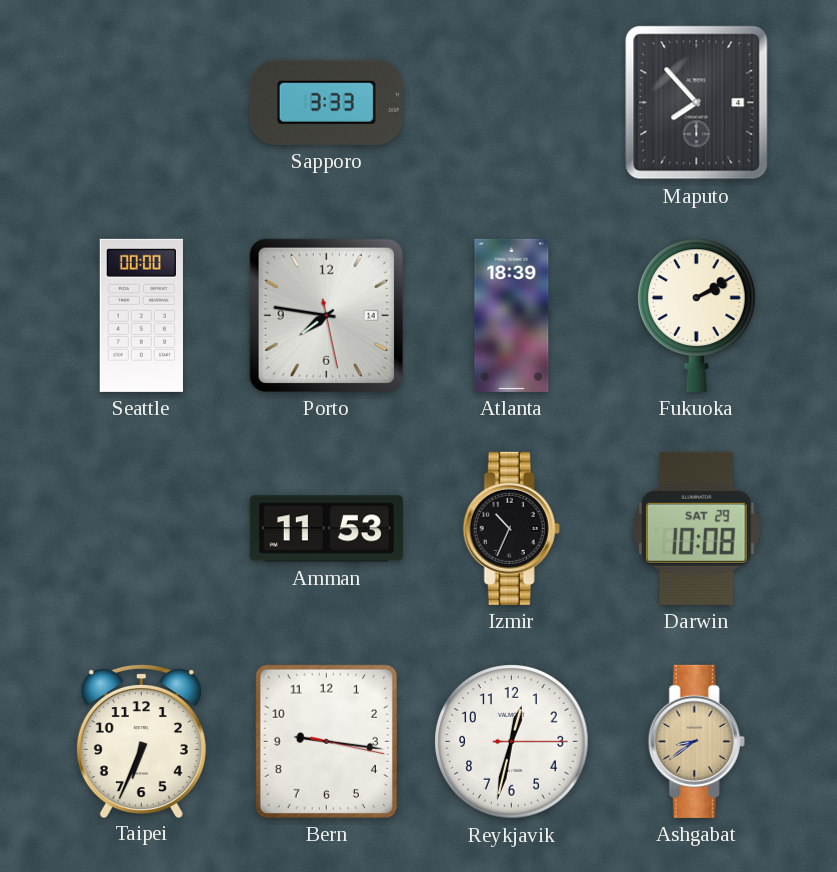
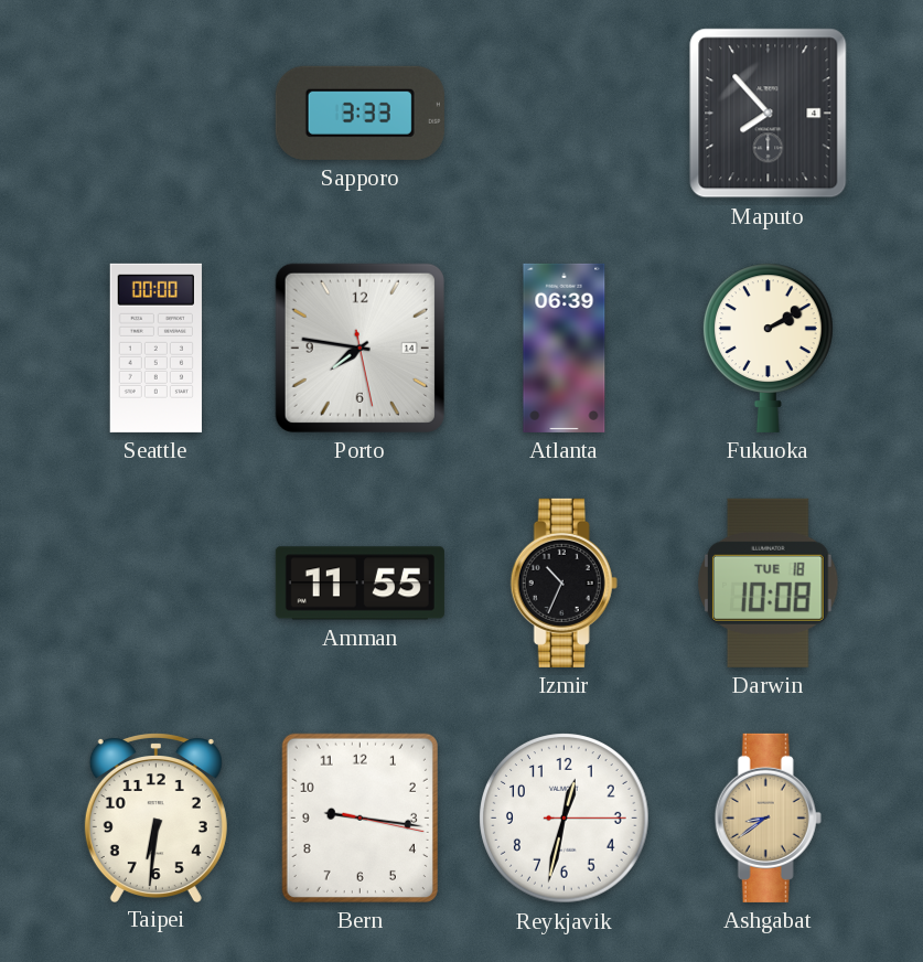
Atlanta: 18:39 -> 06:39
Amman: 11:53 -> 11:55
Darwin date: SAT 29 -> TUE 18
Taipei: 6:34 -> 6:31
